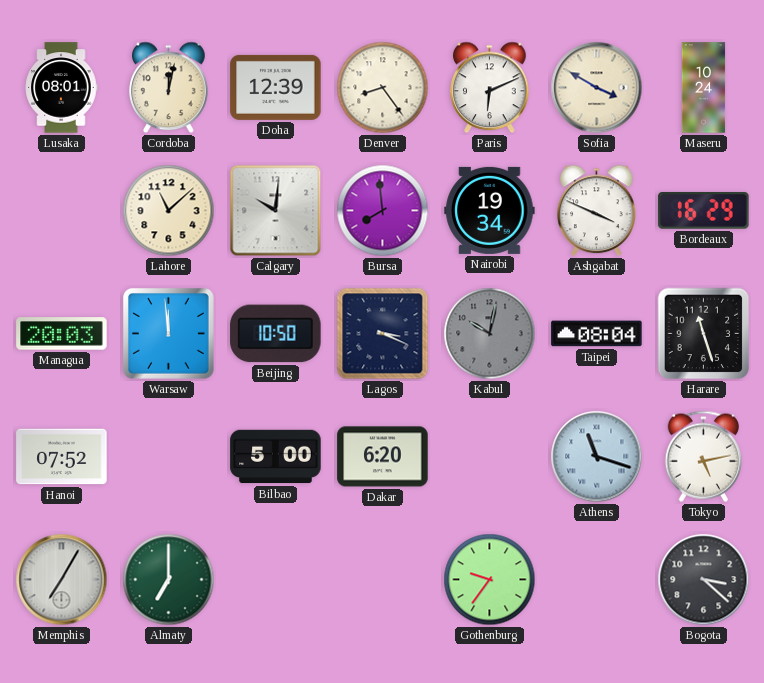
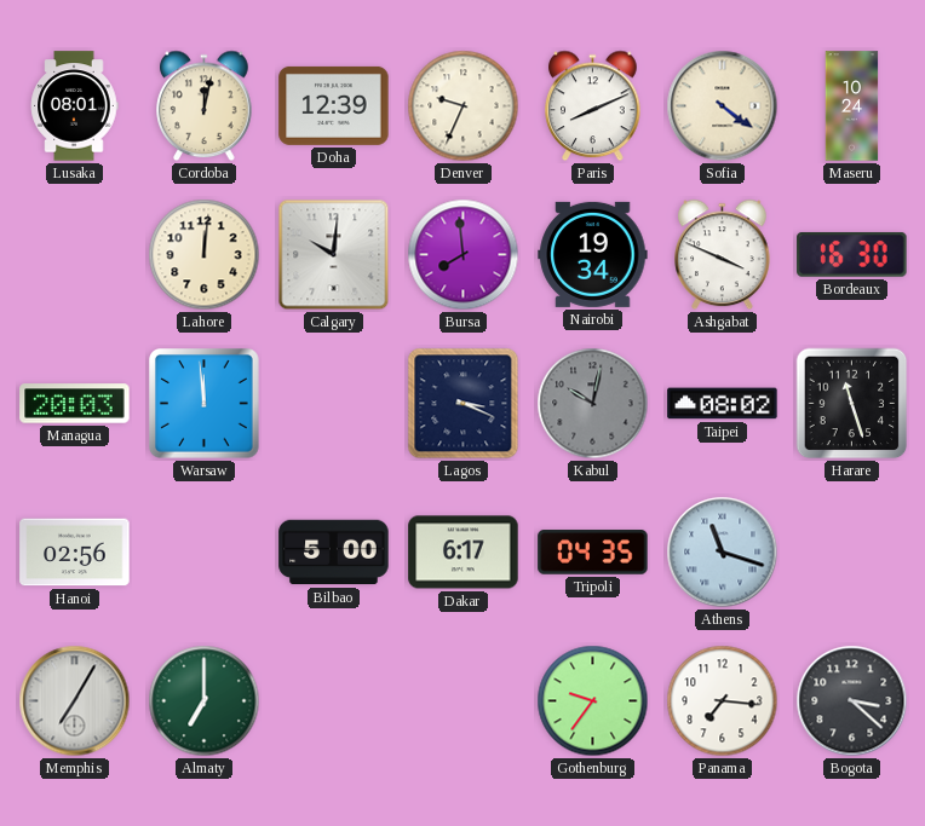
Denver: 8:24 -> 9:34
Paris: 6:11 -> 8:11
Sofia: 3:50 -> 4:21
Lahore: 11:08 -> 12:01
Bordeaux: 16:29 -> 16:30
Beijing: 10:50 -> none
Taipei: 08:04 -> 08:02
Hanoi: 07:52 -> 02:56
Dakar: 6:20 -> 6:17
Tripoli: none -> 04:35
Tokyo: 5:13 -> none
Panama: none -> 7:16
